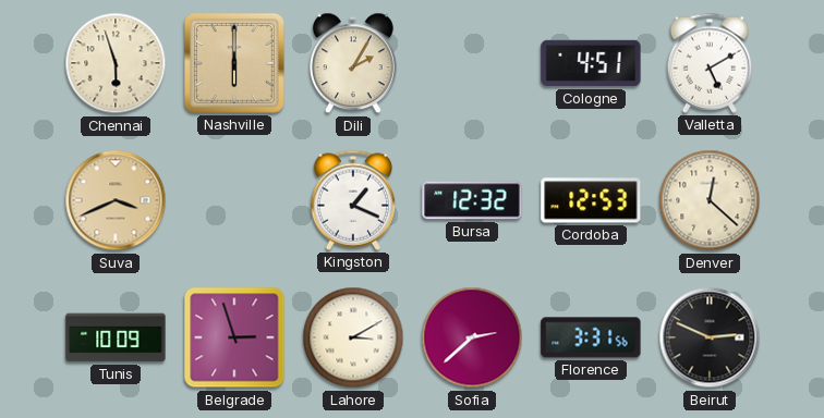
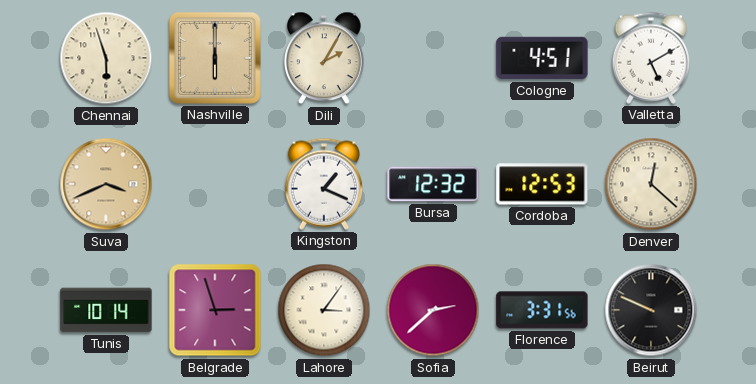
Tunis: 10:09 -> 10:14
Lahore: 3:10 -> 3:06
Beirut: 2:49 -> 9:49
